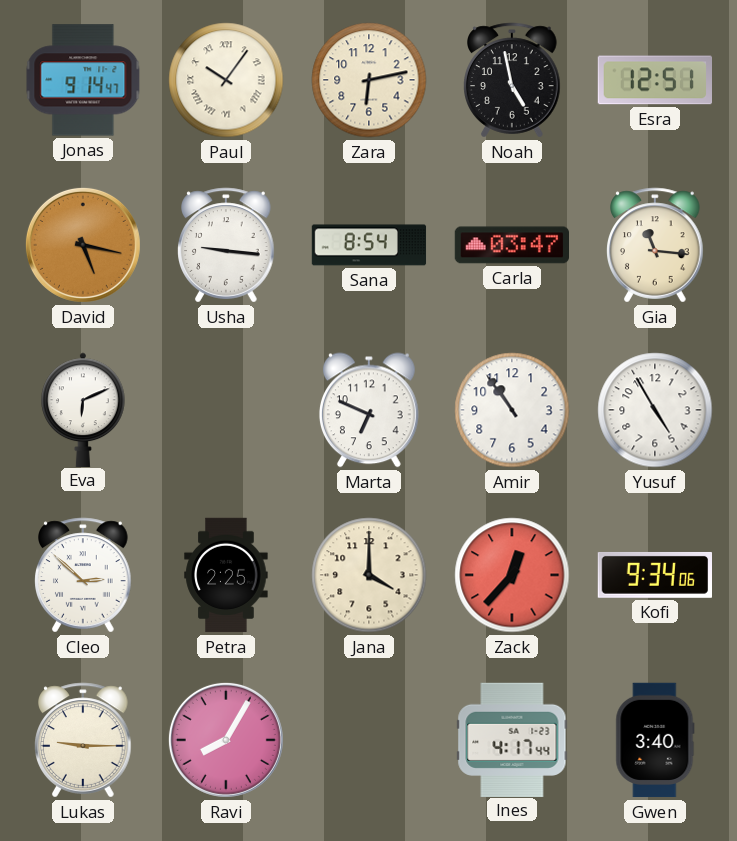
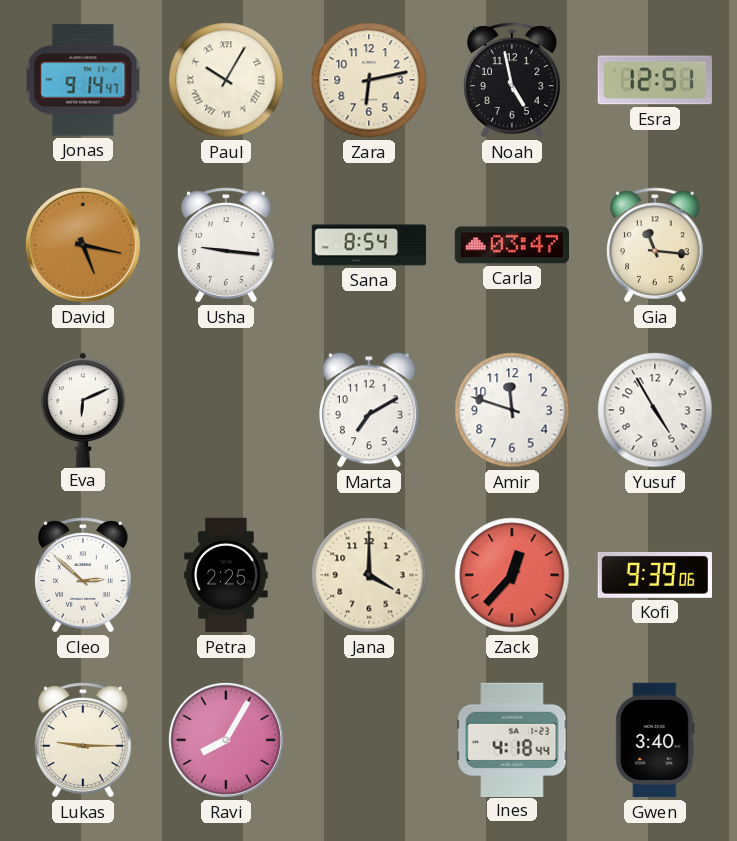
Paul: 10:06 -> 10:05
Marta: 6:49 -> 7:10
Amir: 10:54 -> 11:48
Kofi: 9:34 -> 9:39
Ines: 4:17 -> 4:18
